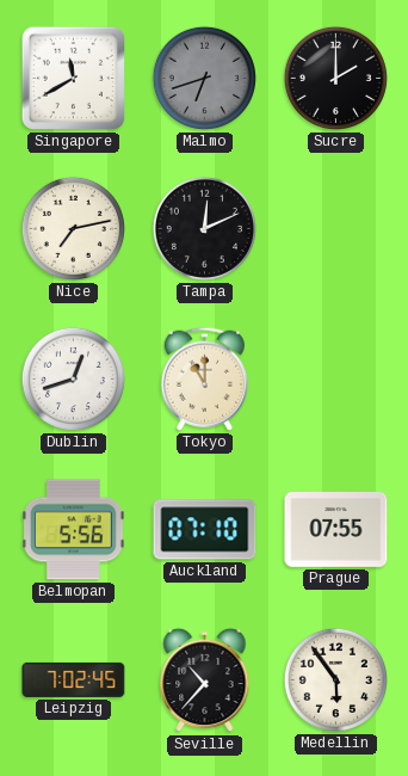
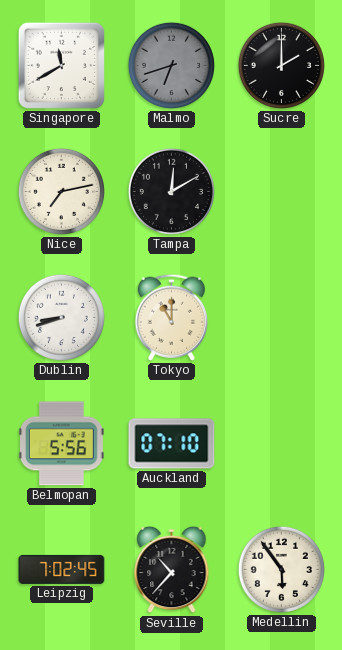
Tampa: 12:11 -> 12:10
Dublin: 12:42 -> 8:42
Prague: 07:55 -> none
